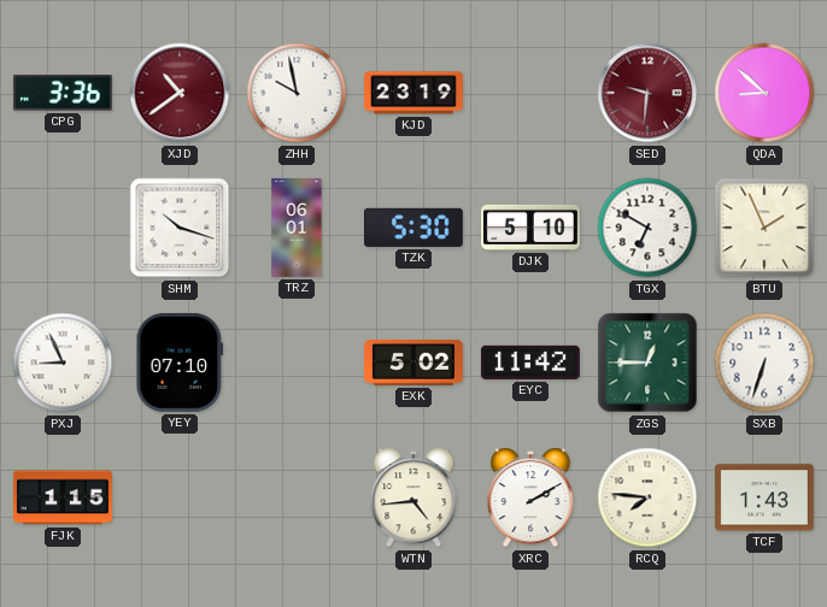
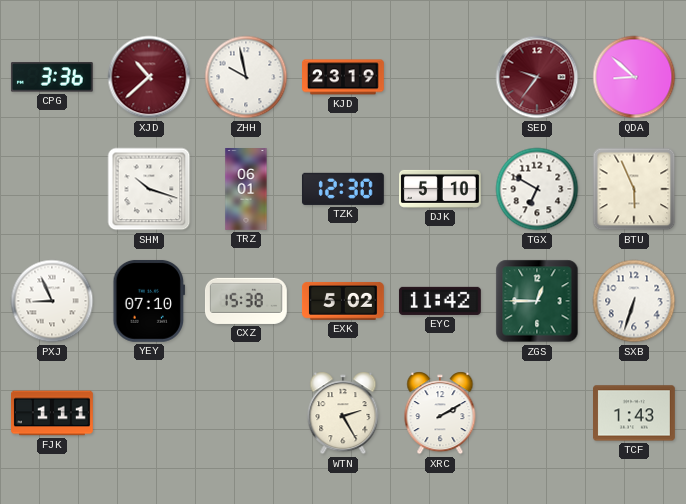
XJD: 10:39 -> 10:38
SED: 9:31 -> 9:36
TZK: 5:30 -> 12:30
BTU: 1:56 -> 5:56
CXZ: none -> 15:38
FJK: 1:15 -> 1:11
WTN: 4:44 -> 2:25
RCQ: 7:46 -> none
